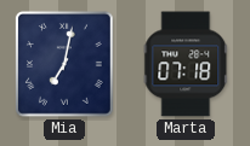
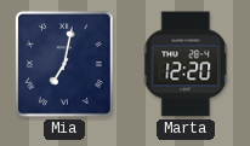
Marta: 07:18 -> 12:20
